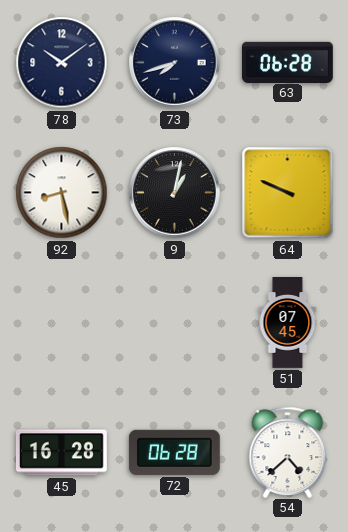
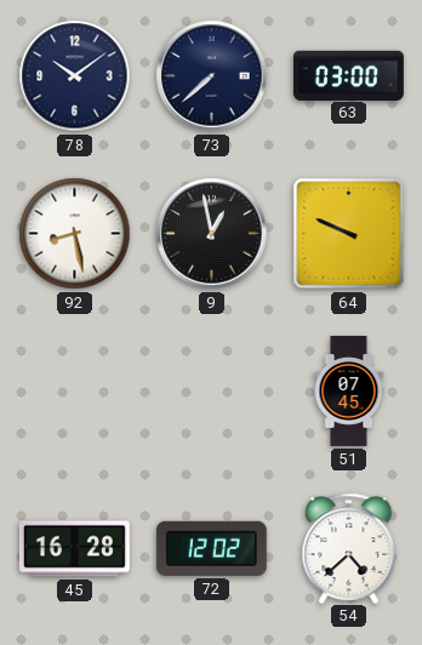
73: 7:42 -> 7:38
63: 06:28 -> 03:00
9: 1:02 -> 12:58
72: 06:28 -> 12:02
